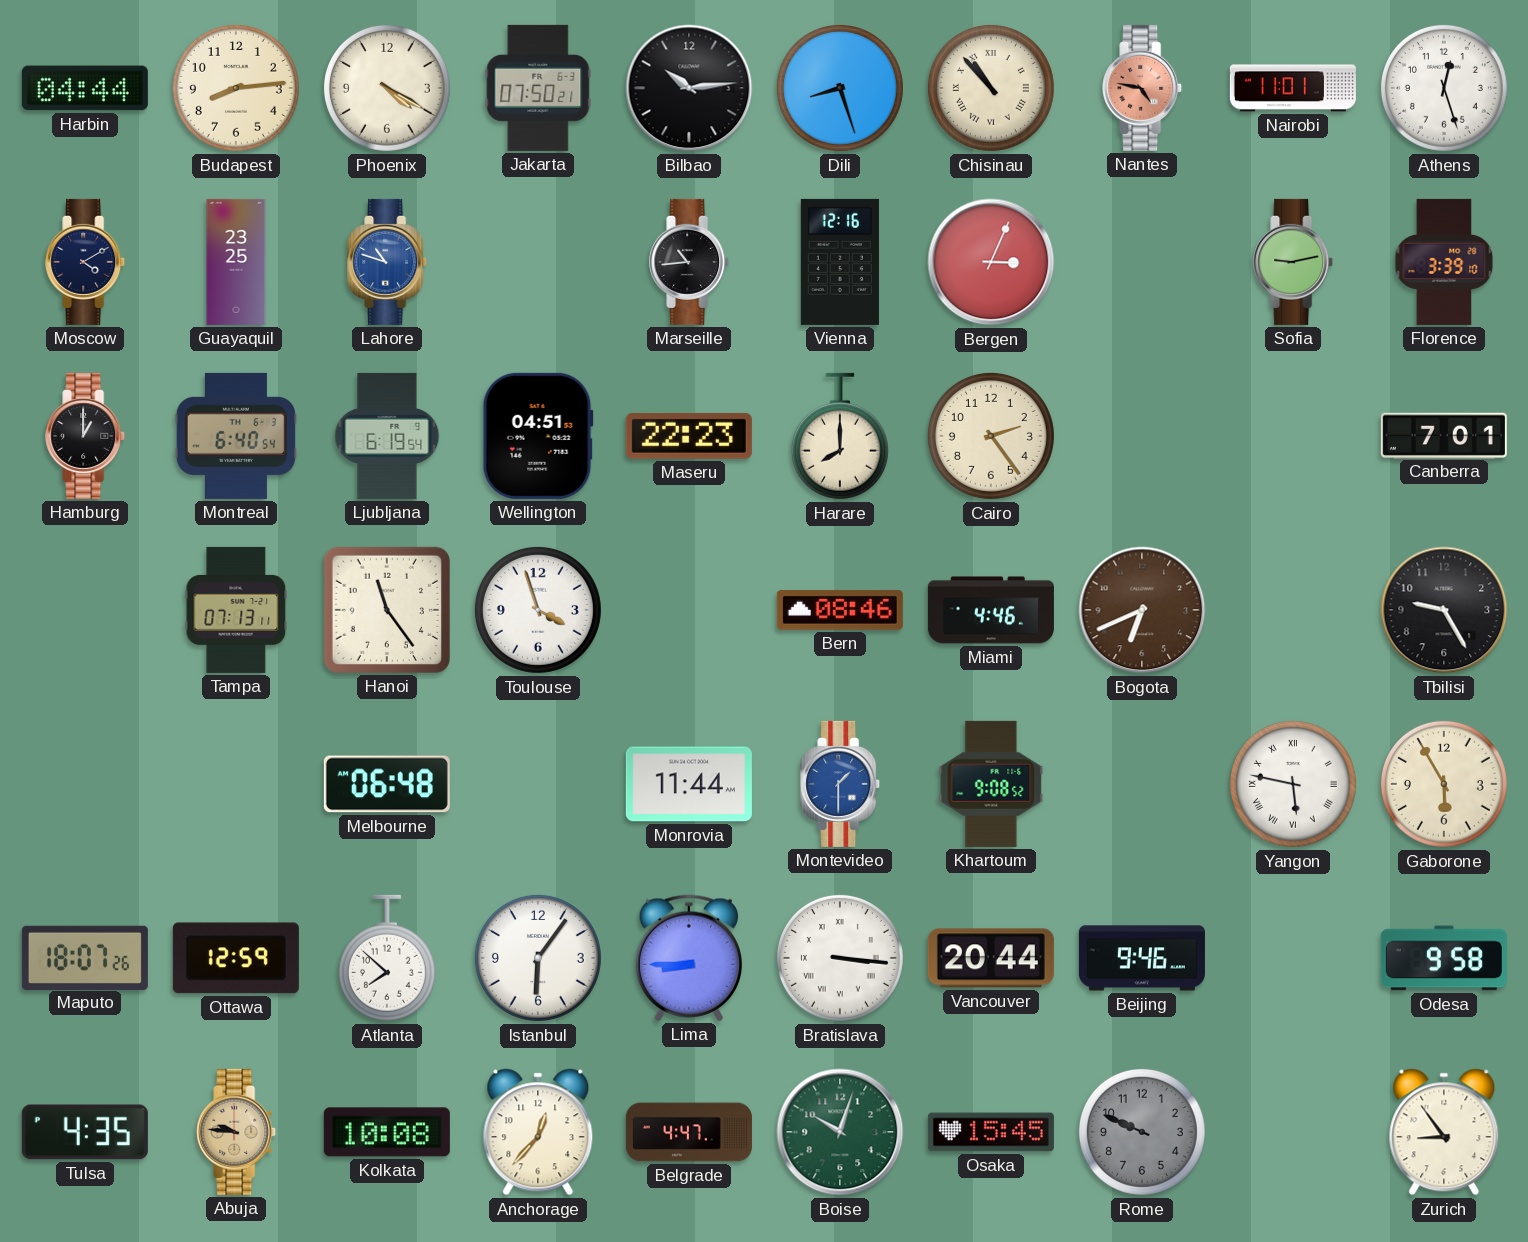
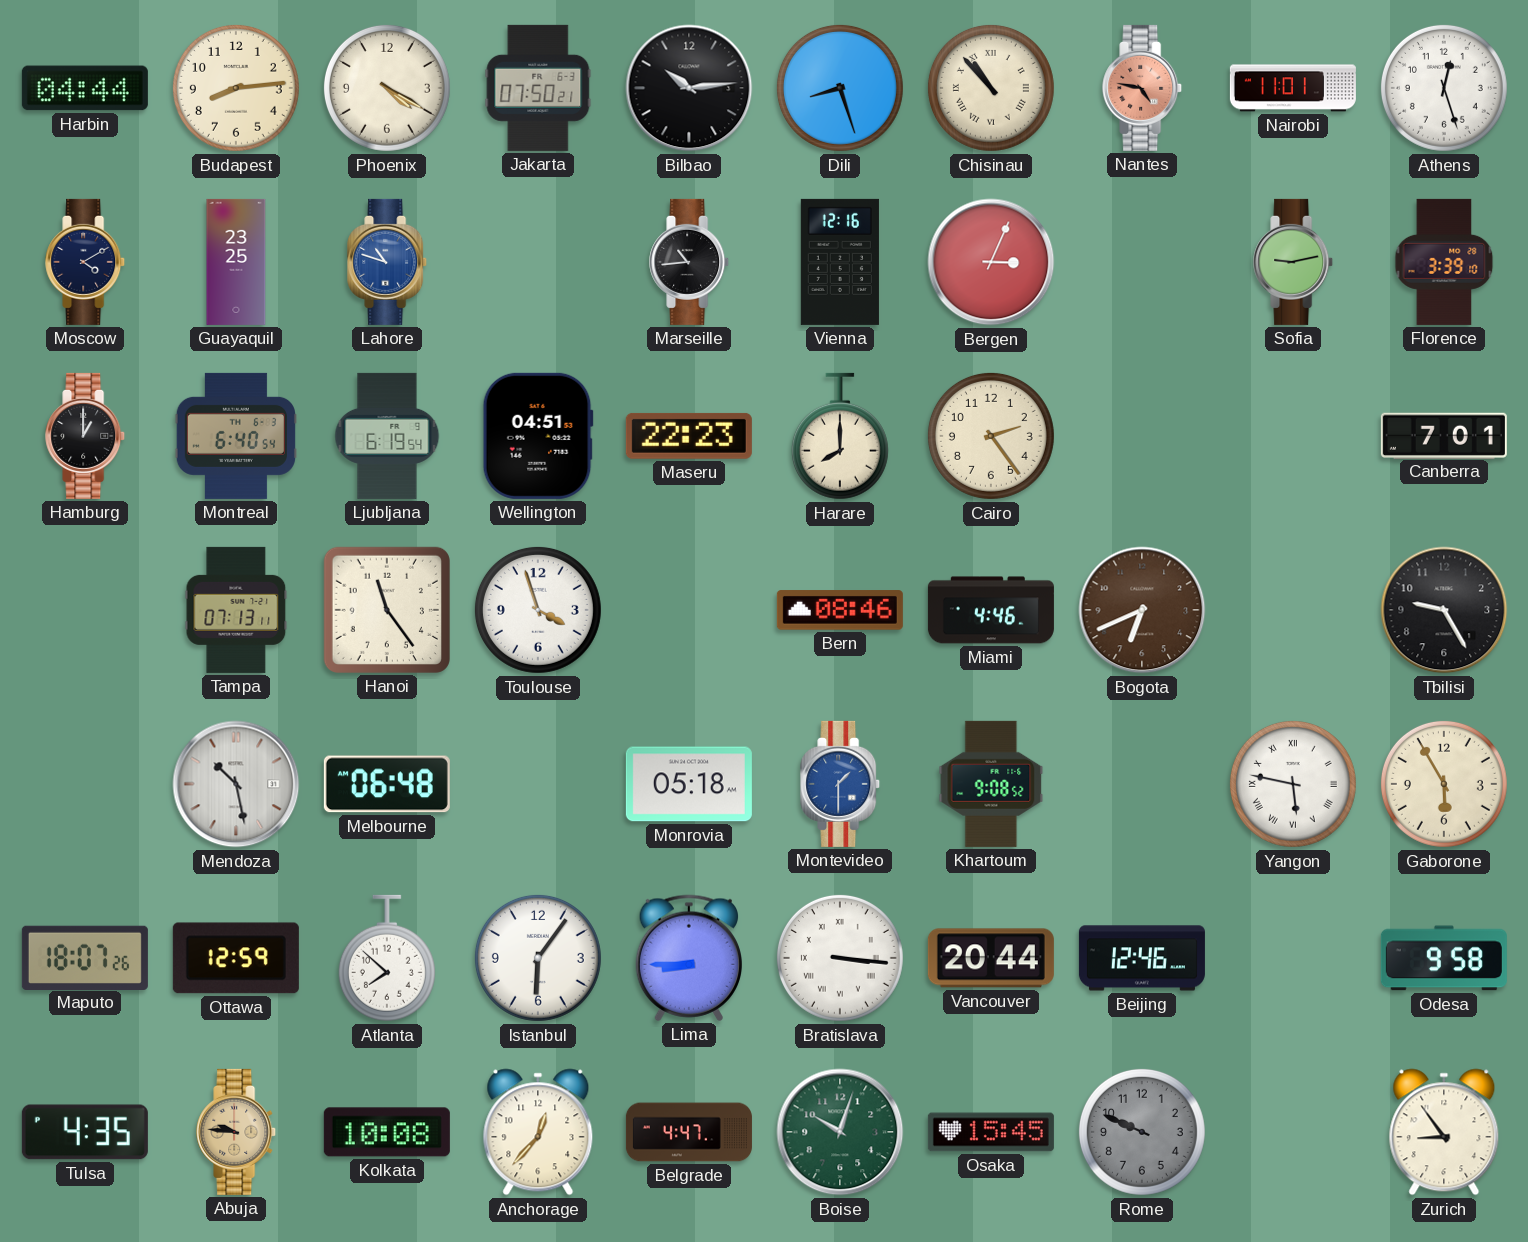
Mendoza: none -> 10:28
Monrovia: 11:44 -> 05:18
Beijing: 9:46 -> 12:46
